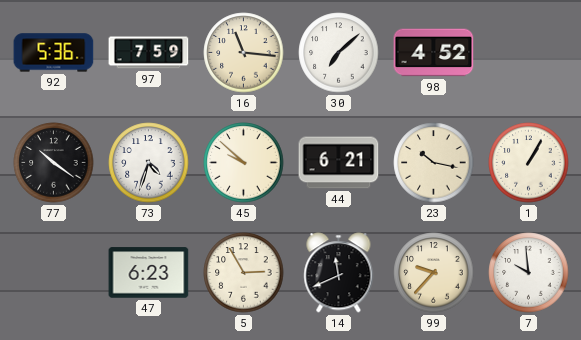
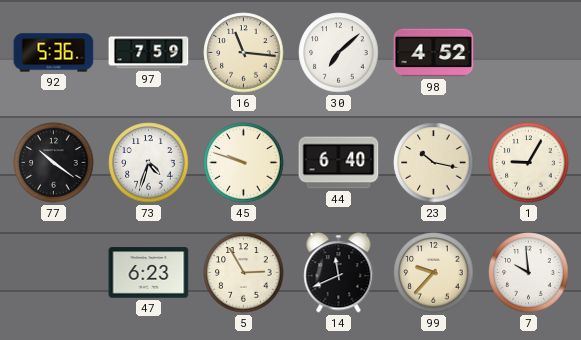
45: 9:52 -> 9:48
44: 6:21 -> 6:40
1: 1:05 -> 9:05
